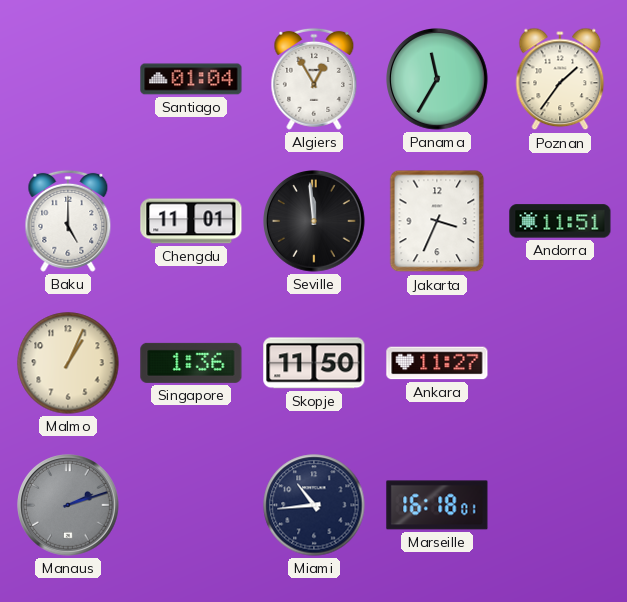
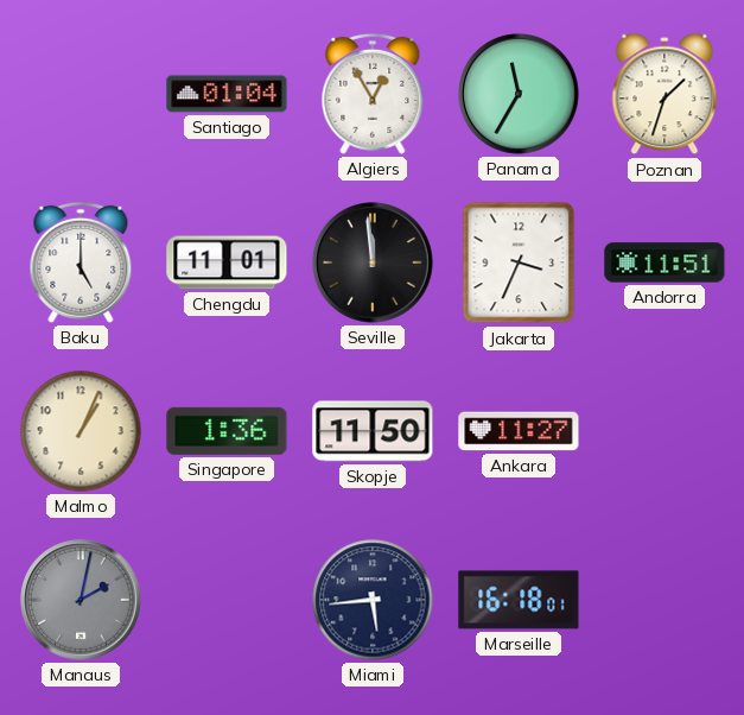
Poznan: 1:36 -> 1:33
Manaus: 2:12 -> 2:02
Miami: 10:44 -> 5:44
